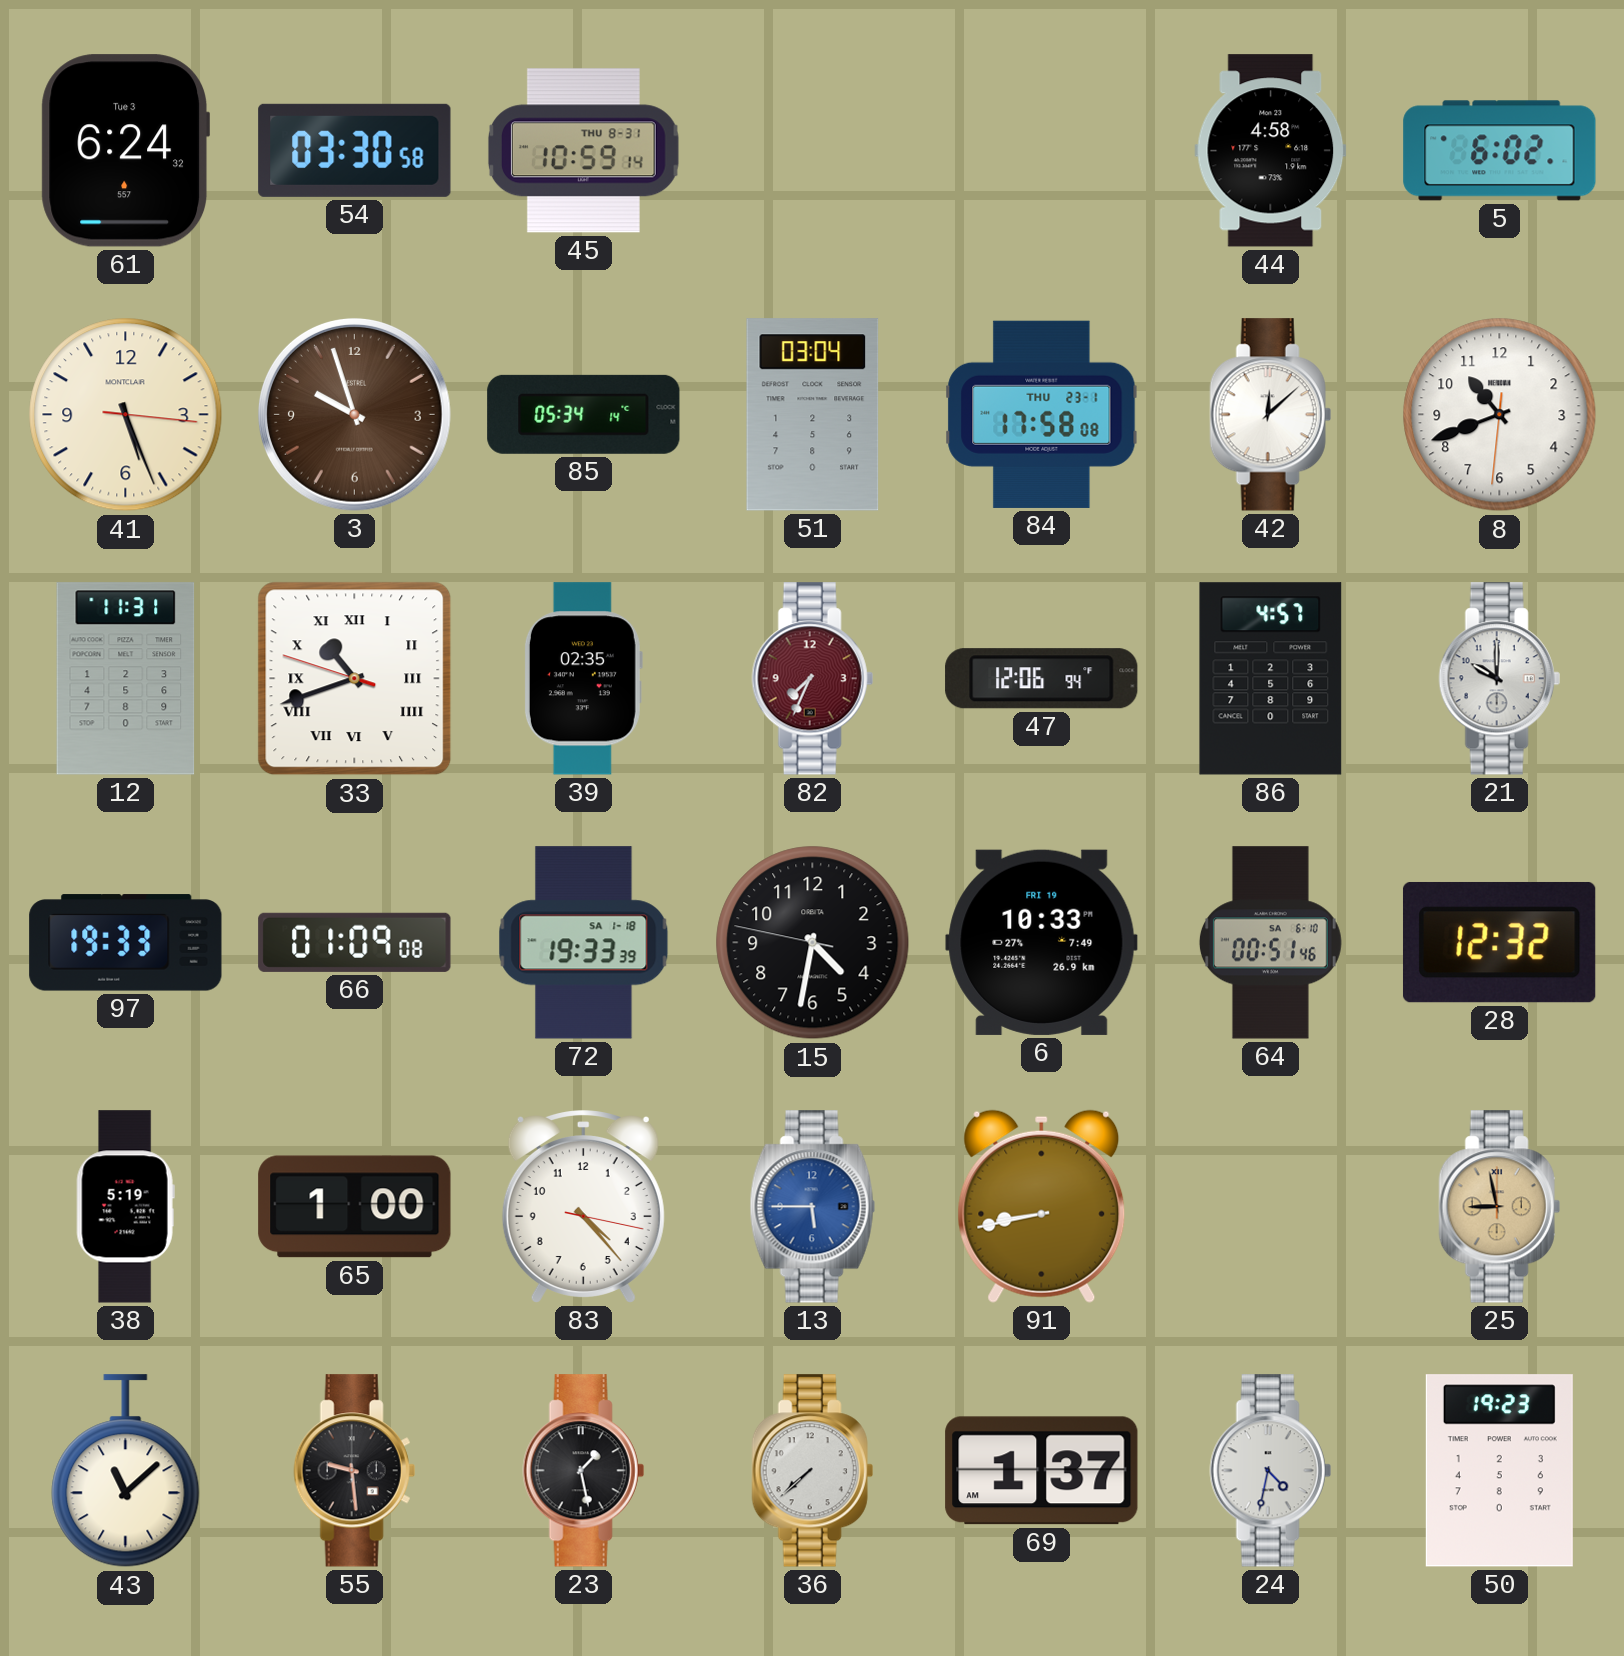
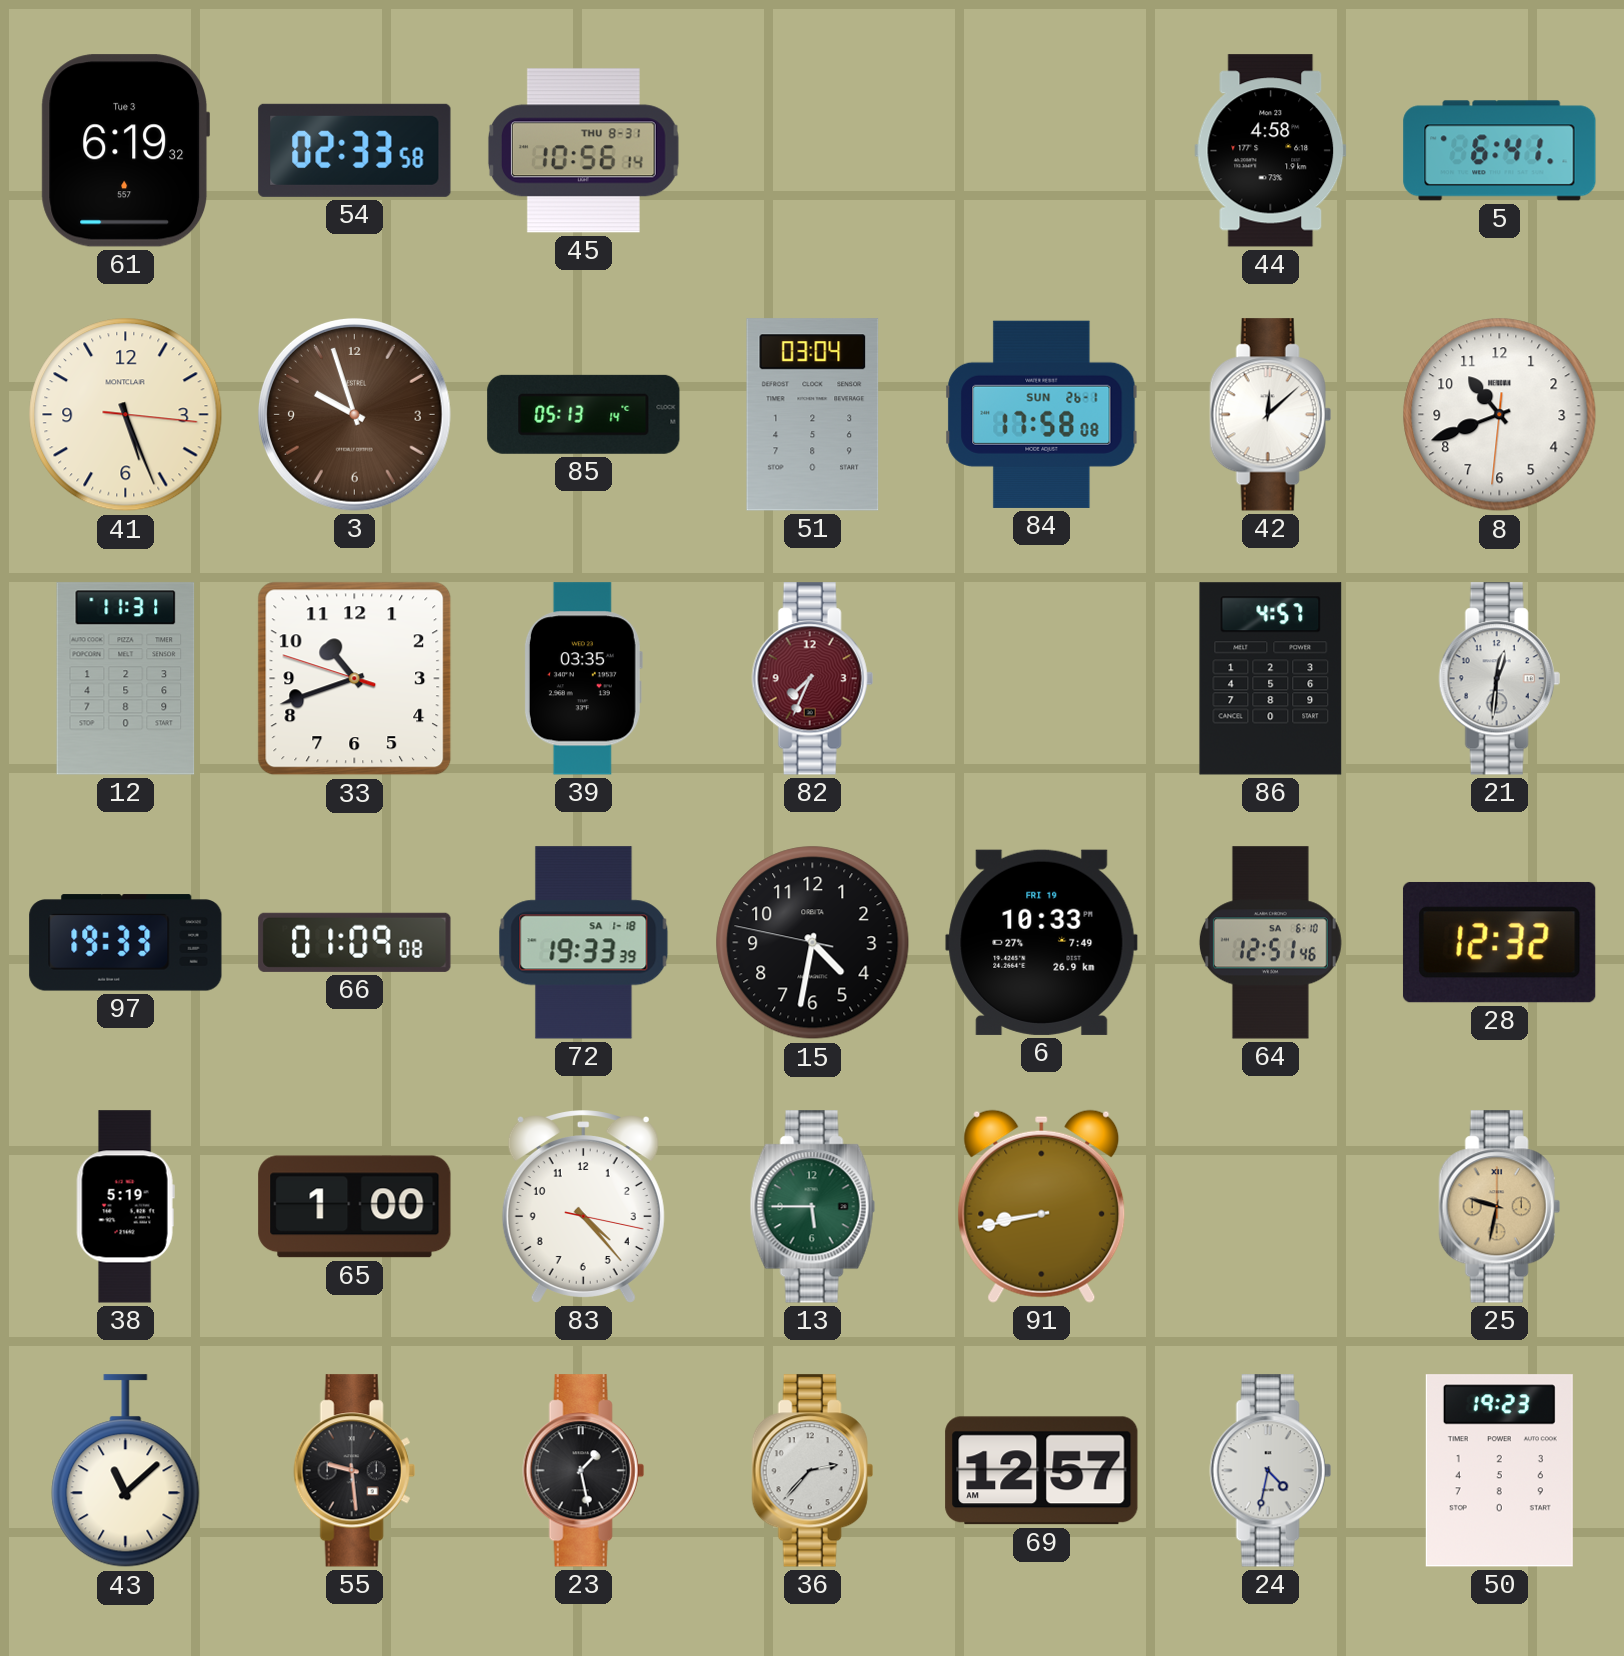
61: 6:24 -> 6:19
54: 03:30 -> 02:33
45: 10:59 -> 10:56
5: 6:02 -> 6:41
85: 05:34 -> 05:13
84 date: THU 23-1 -> SUN 26-1
33 numerals: Roman -> Arabic
39: 02:35 -> 03:35
47: 12:06 -> none
21: 10:00 -> 12:31
64: 00:51 -> 12:51
13 dial: blue -> green
25: 8:58 -> 9:32
36: 7:38 -> 2:37
69: 1:37 -> 12:57
